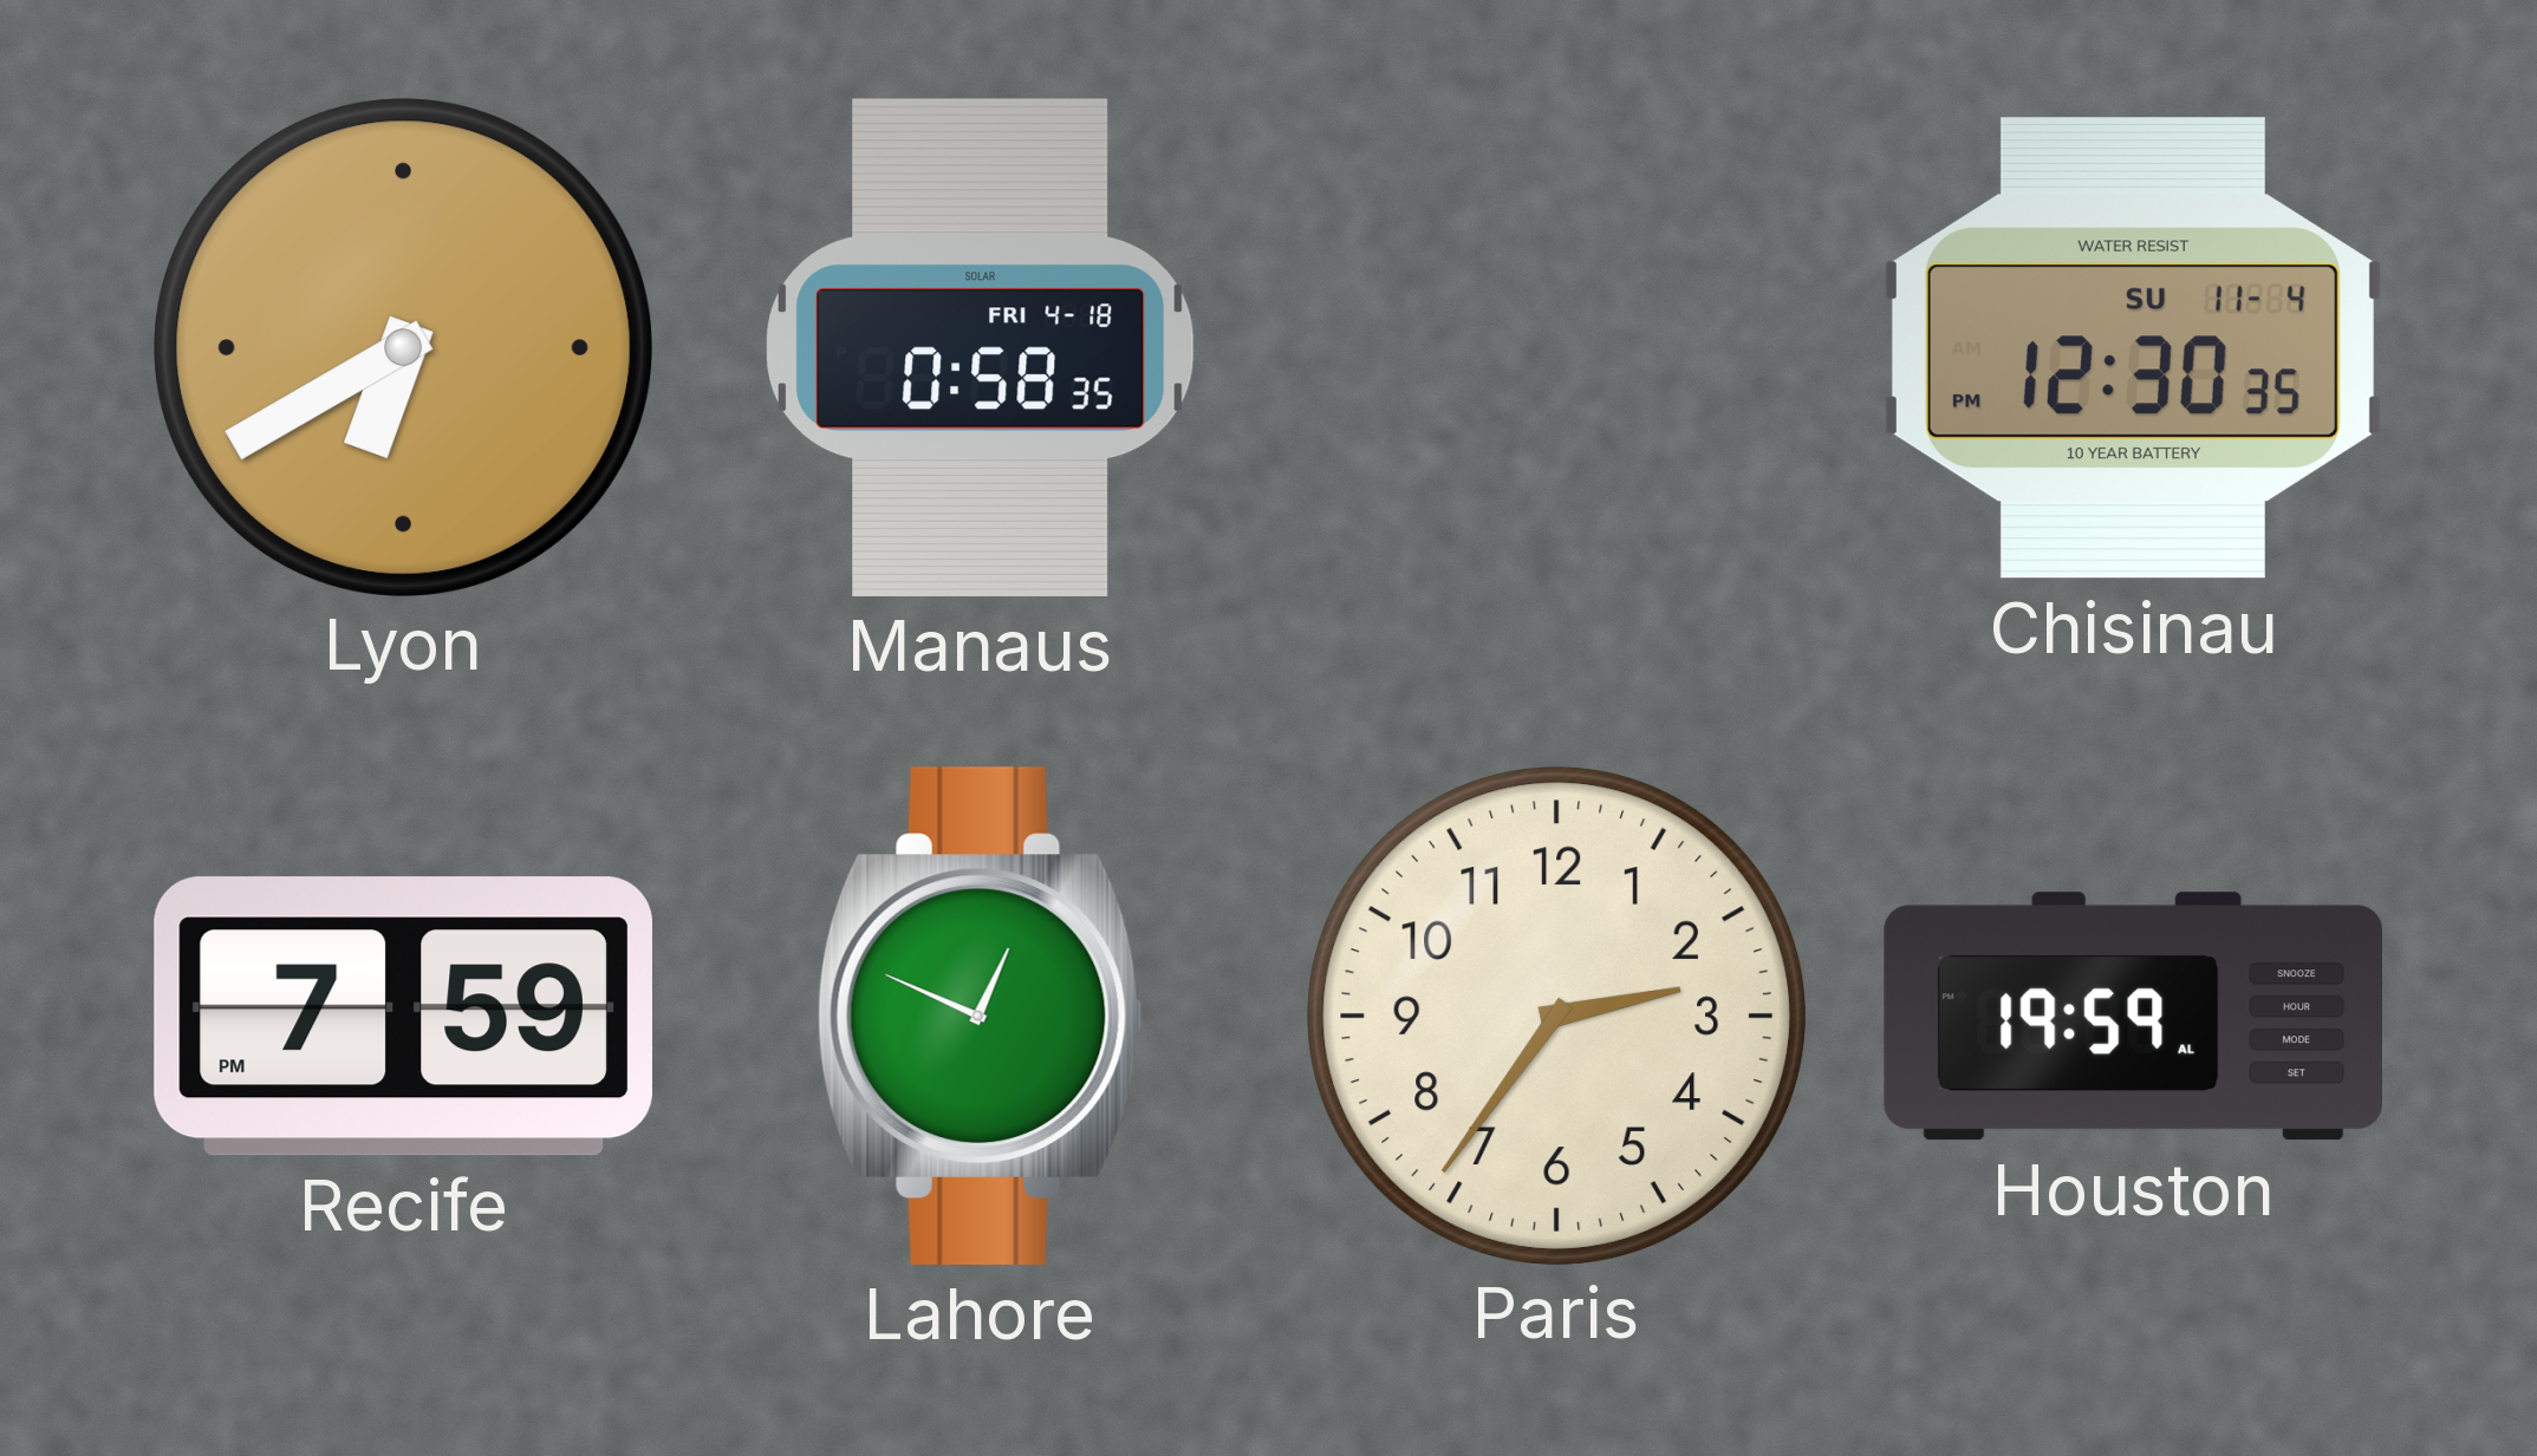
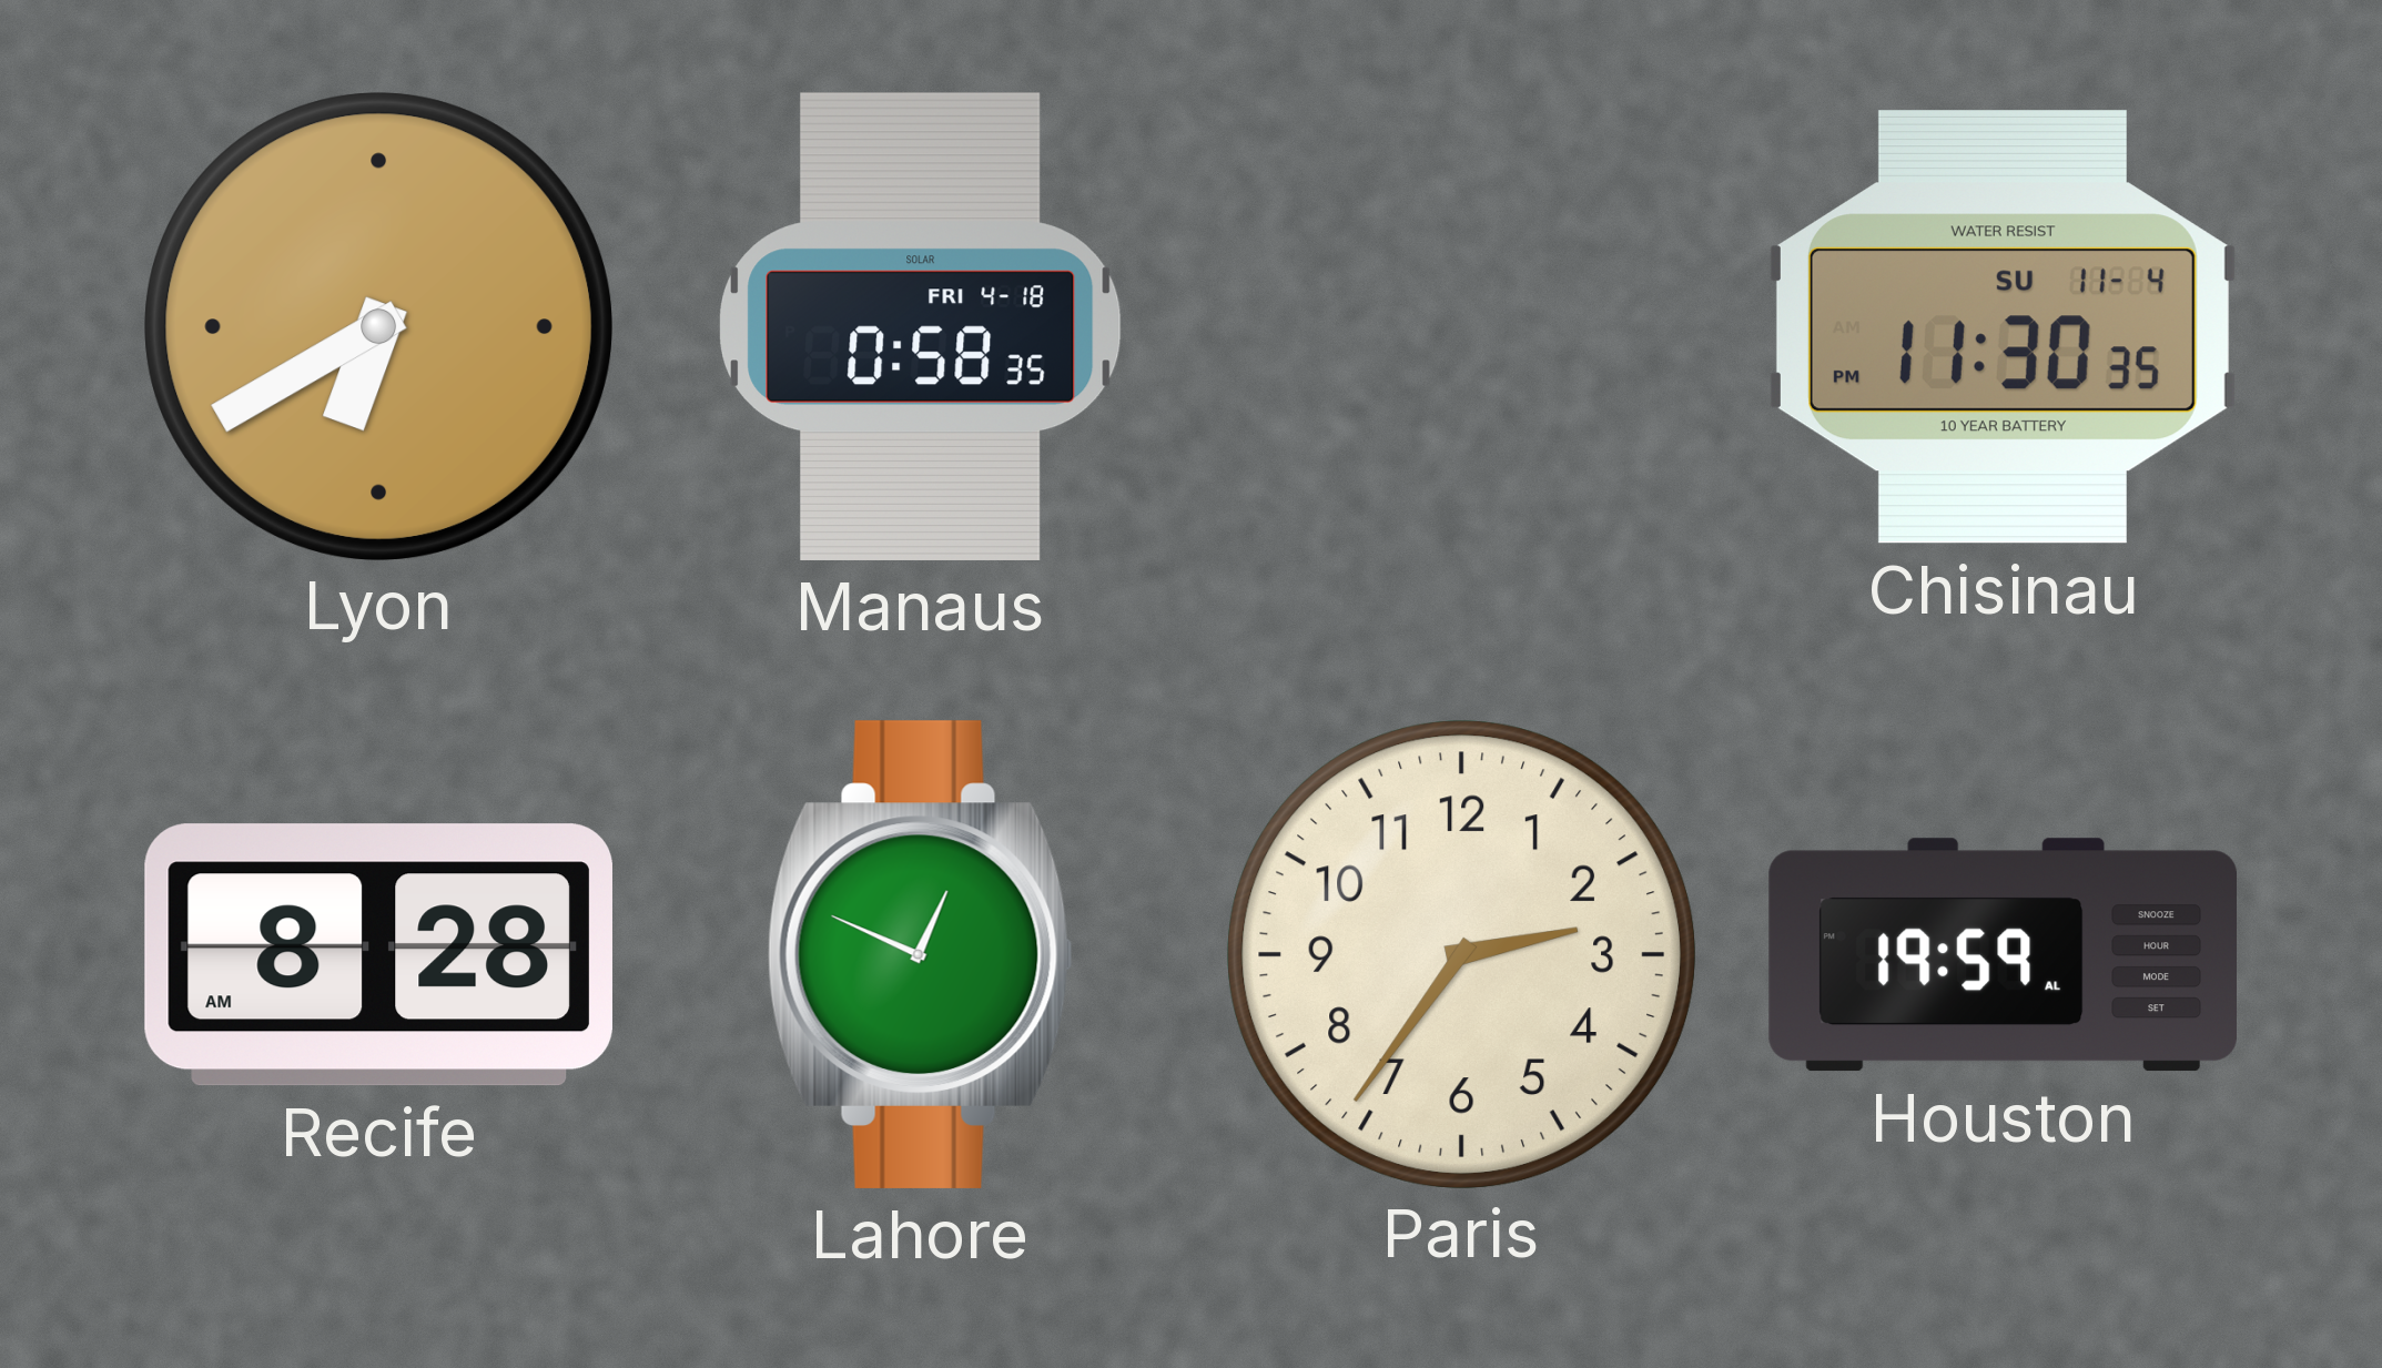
Chisinau: 12:30 -> 11:30
Recife: 7:59 -> 8:28
